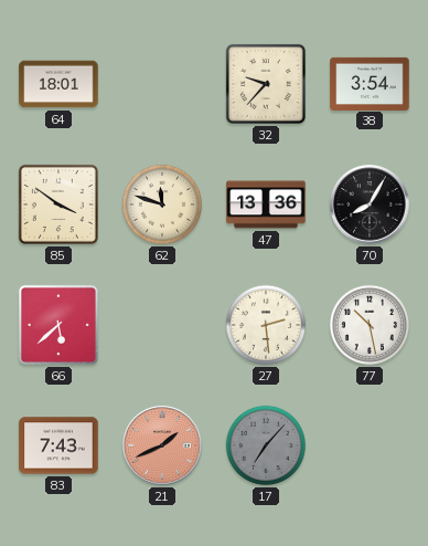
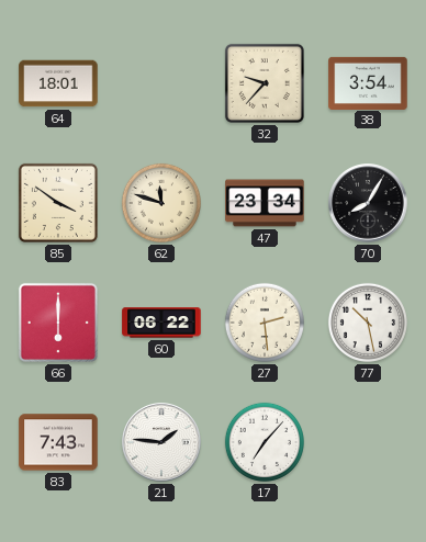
47: 13:36 -> 23:34
66: 5:38 -> 6:00
60: none -> 06:22
21: 1:41 -> 1:46
21 dial: salmon -> white
17 dial: grey -> white
